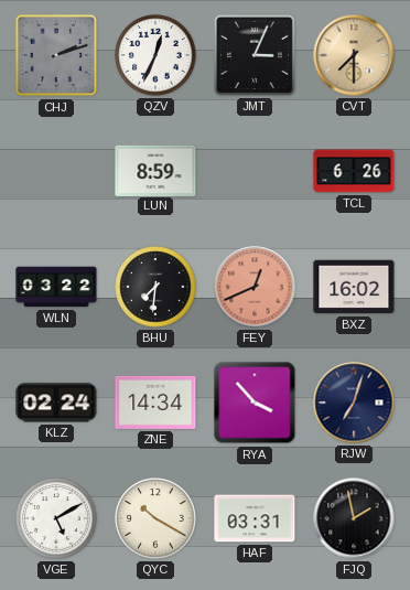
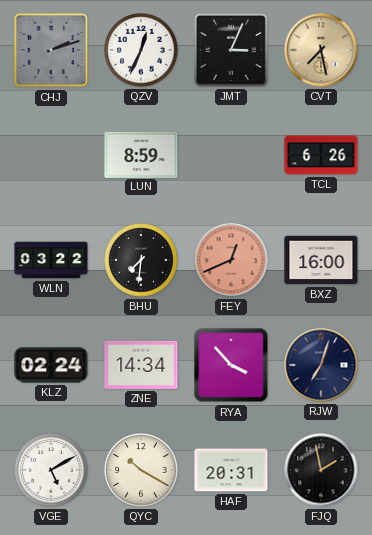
CVT: 7:30 -> 7:28
BXZ: 16:02 -> 16:00
HAF: 03:31 -> 20:31
